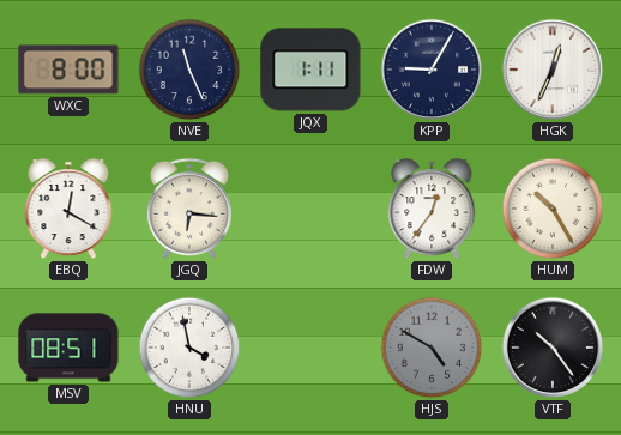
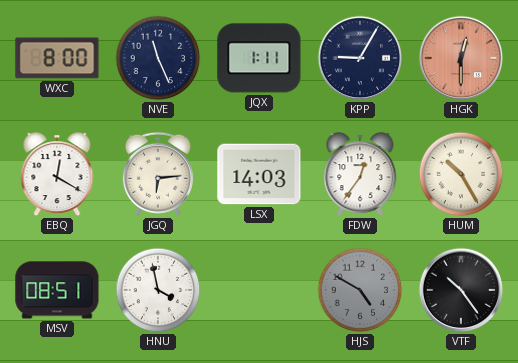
HGK: 12:34 -> 12:30
HGK dial: white -> salmon
JGQ: 6:16 -> 6:14
LSX: none -> 14:03
